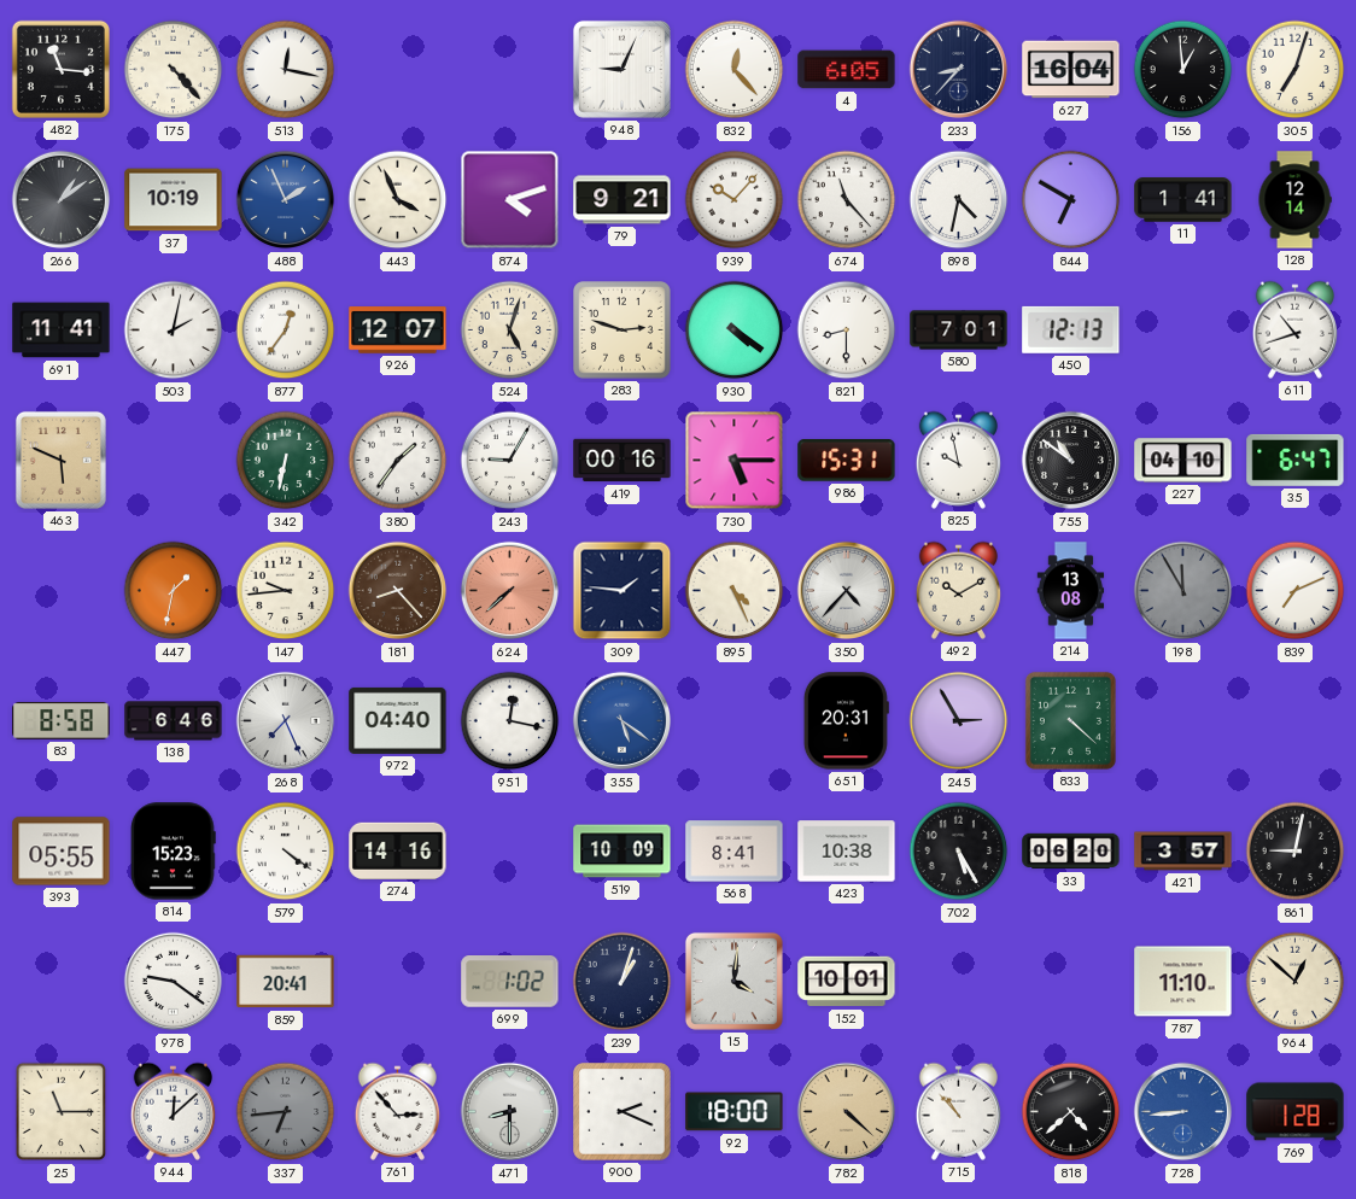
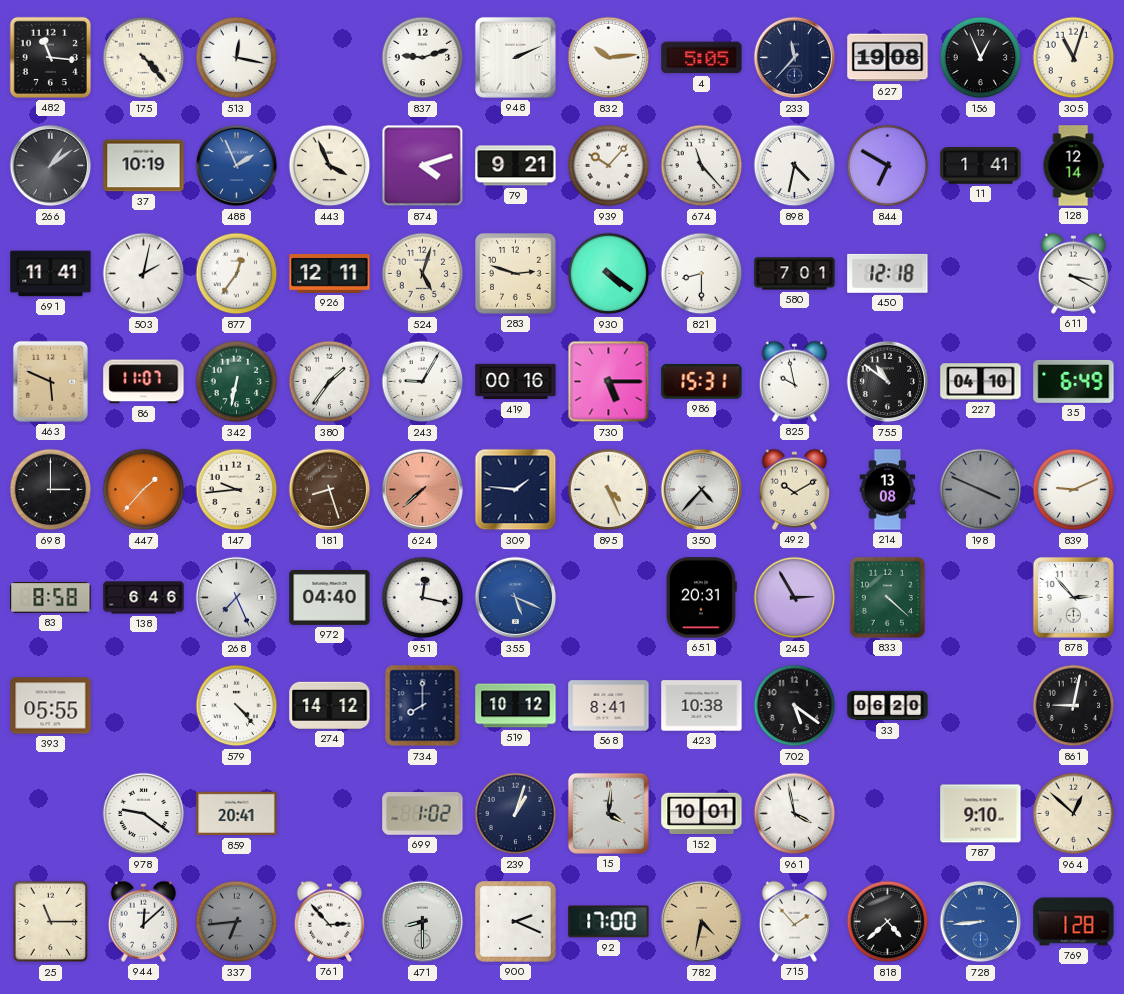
837: none -> 9:12
948: 9:04 -> 2:11
832: 12:23 -> 10:14
4: 6:05 -> 5:05
233: 8:37 -> 11:37
627: 16:04 -> 19:08
156: 12:59 -> 12:56
305: 7:03 -> 11:03
926: 12:07 -> 12:11
450: 12:13 -> 12:18
611: 10:42 -> 3:20
86: none -> 11:07
35: 6:47 -> 6:49
698: none -> 3:00
447: 1:32 -> 1:37
181: 8:23 -> 8:27
198: 11:55 -> 3:49
839: 7:11 -> 9:11
355: 5:21 -> 5:19
878: none -> 2:53
814: 15:23 -> none
579: 4:21 -> 4:23
274: 14:16 -> 14:12
734: none -> 8:00
519: 10:09 -> 10:12
702: 5:25 -> 5:21
421: 3:57 -> none
961: none -> 3:58
787: 11:10 -> 9:10
92: 18:00 -> 17:00
782: 4:22 -> 4:32
715: 10:53 -> 1:53
